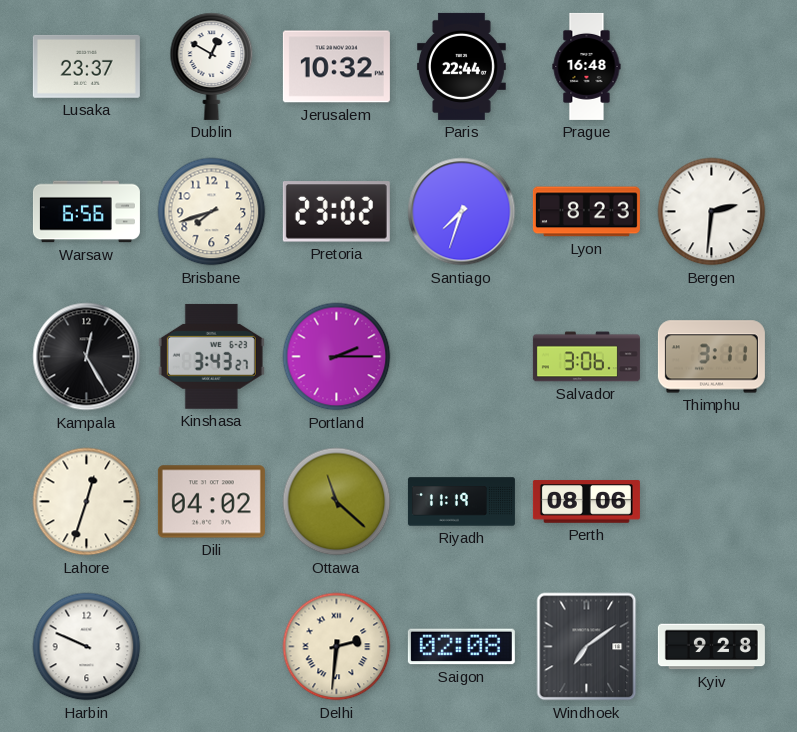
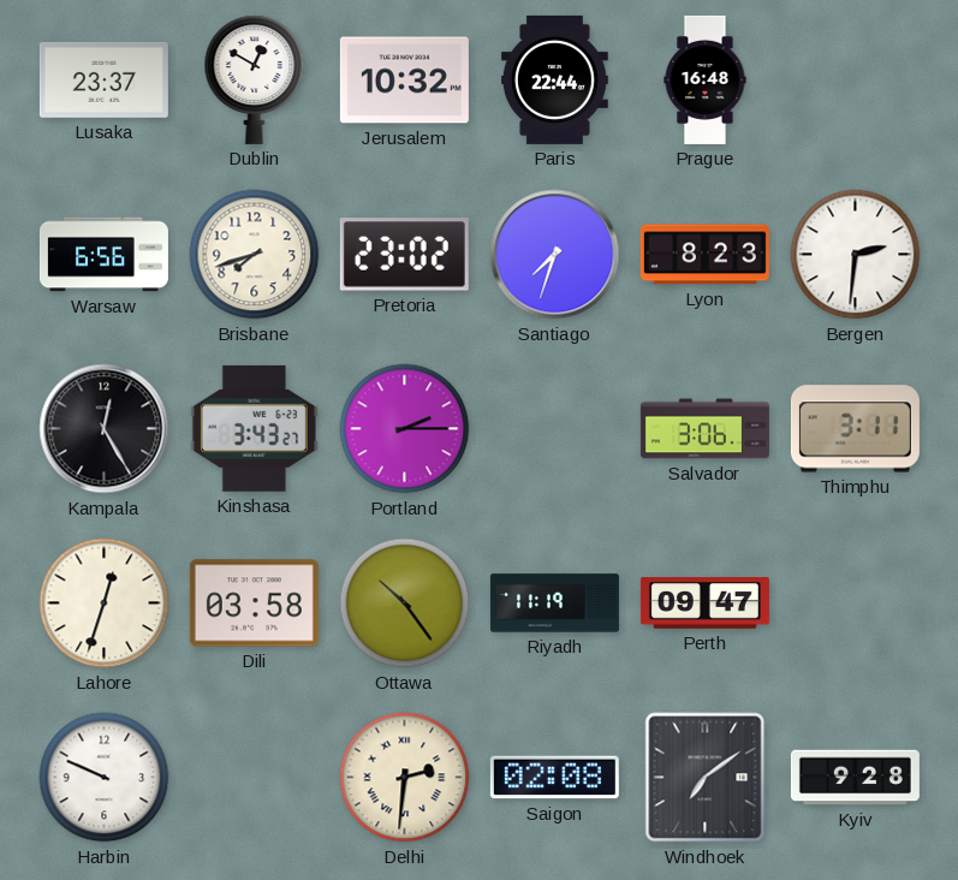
Dili: 04:02 -> 03:58
Ottawa: 11:22 -> 10:24
Perth: 08:06 -> 09:47
